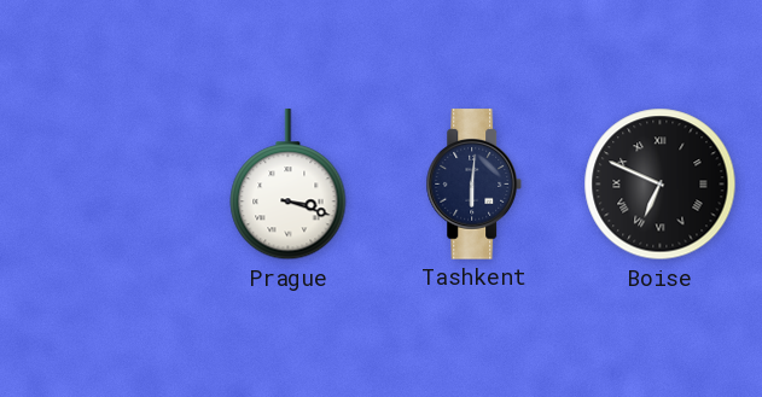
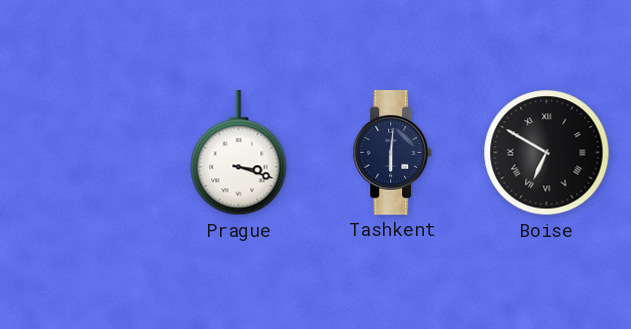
Boise: 6:49 -> 6:50
